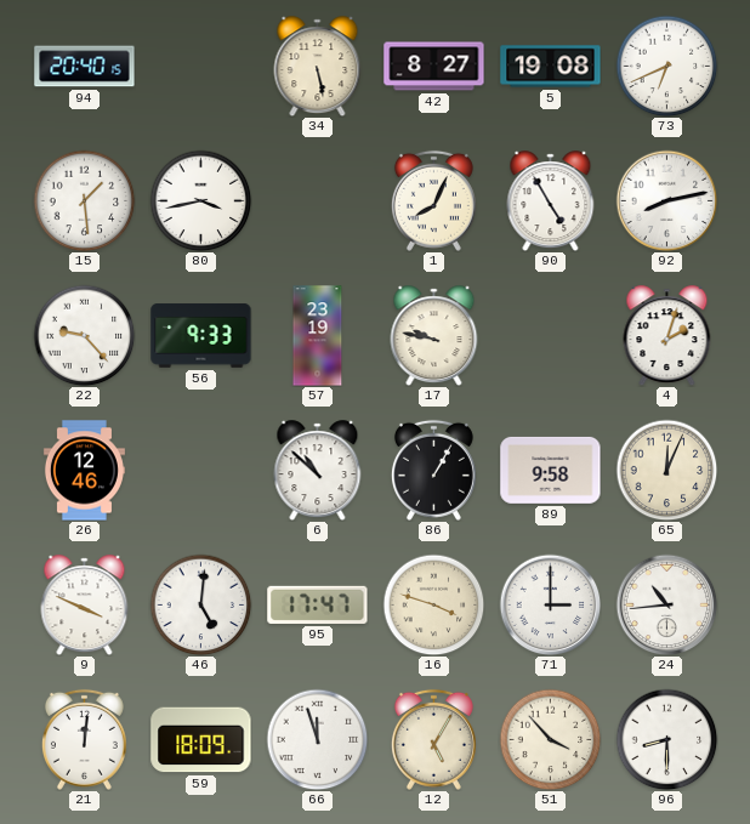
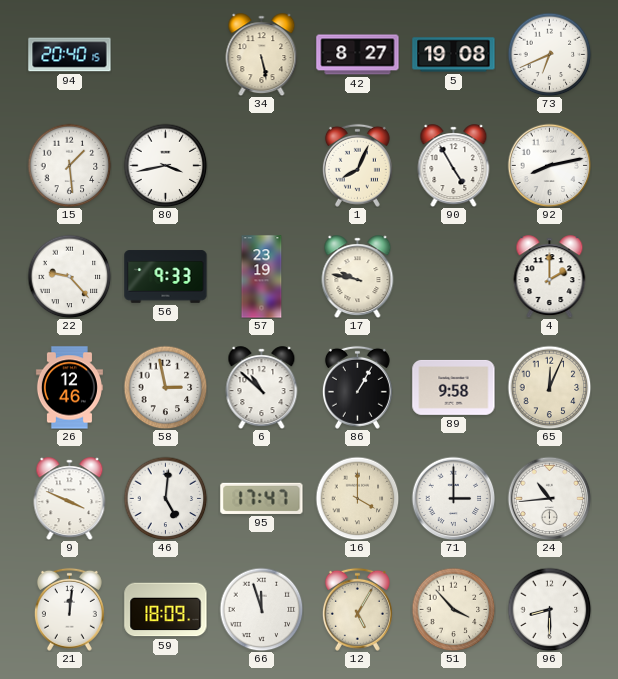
4: 2:03 -> 2:00
58: none -> 2:58
16: 3:48 -> 4:00
